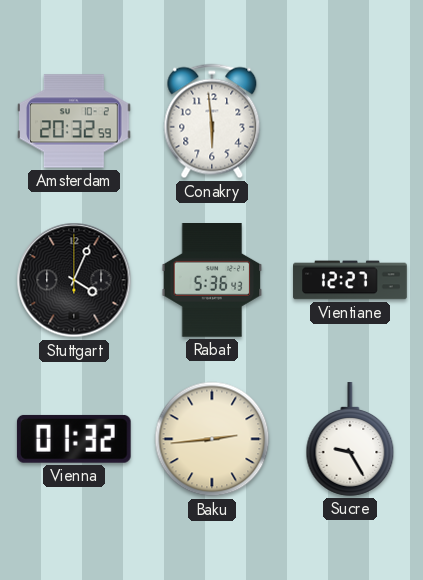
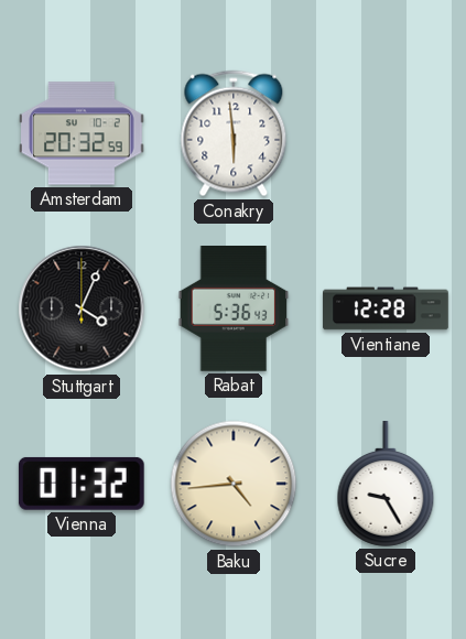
Vientiane: 12:27 -> 12:28
Baku: 2:44 -> 4:44
